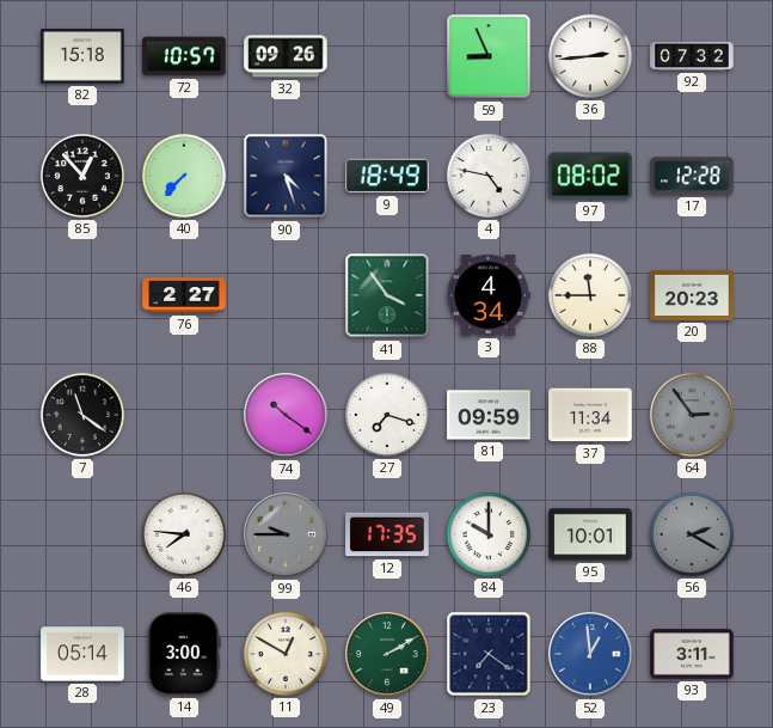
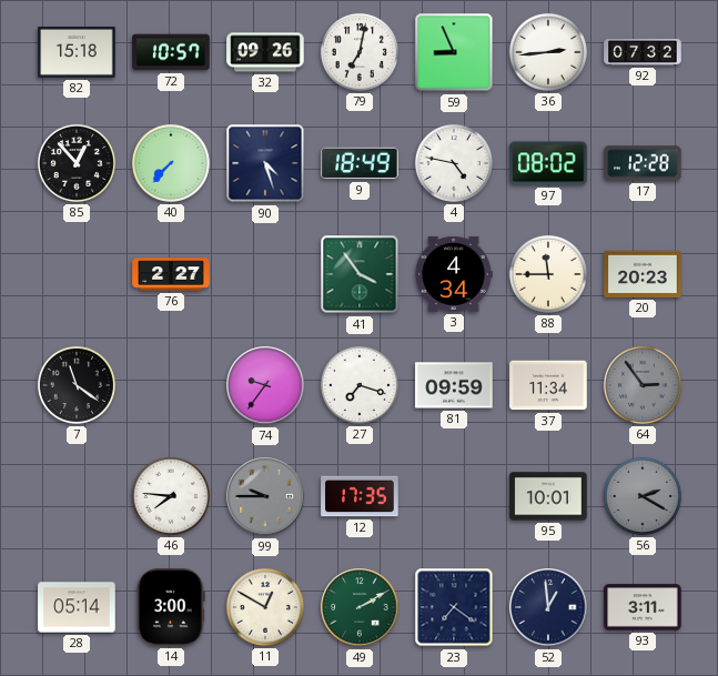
79: none -> 7:02
74: 10:21 -> 9:36
84: 10:00 -> none
52 dial: blue -> navy
